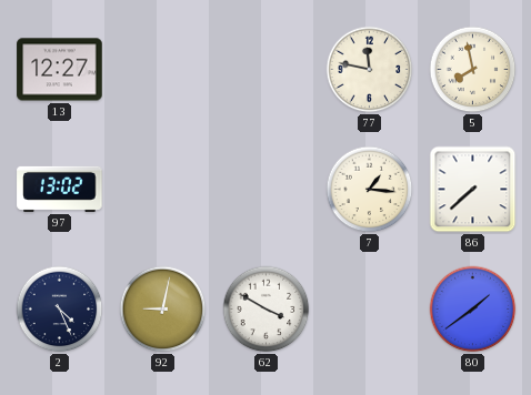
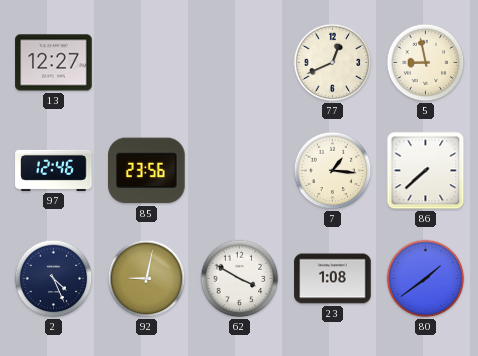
77: 11:47 -> 12:41
5: 7:58 -> 8:58
97: 13:02 -> 12:46
85: none -> 23:56
23: none -> 1:08
